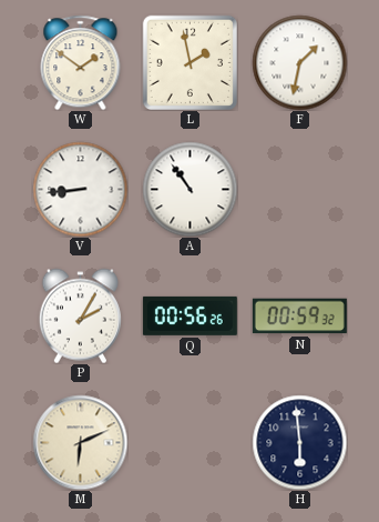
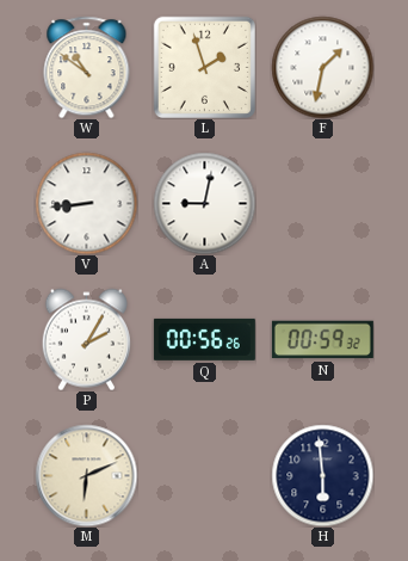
W: 1:51 -> 10:51
L: 1:58 -> 1:57
A: 10:54 -> 9:02
